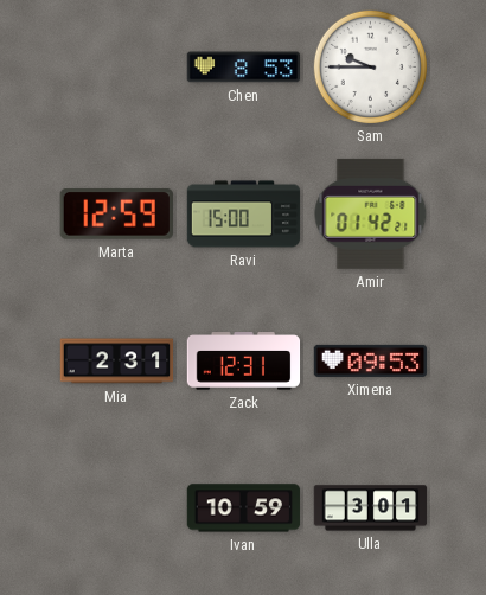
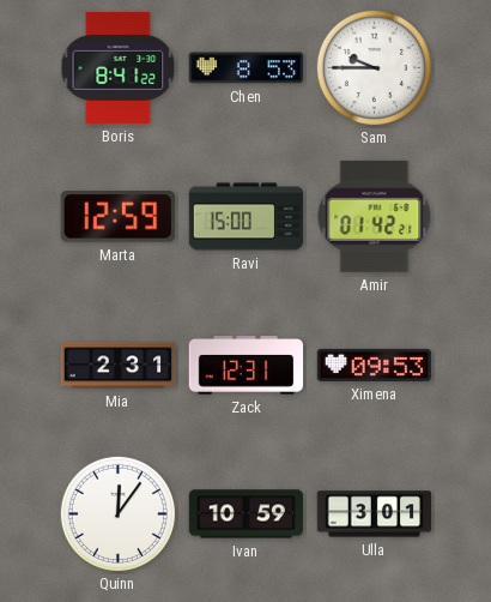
Boris: none -> 8:41
Quinn: none -> 12:06
